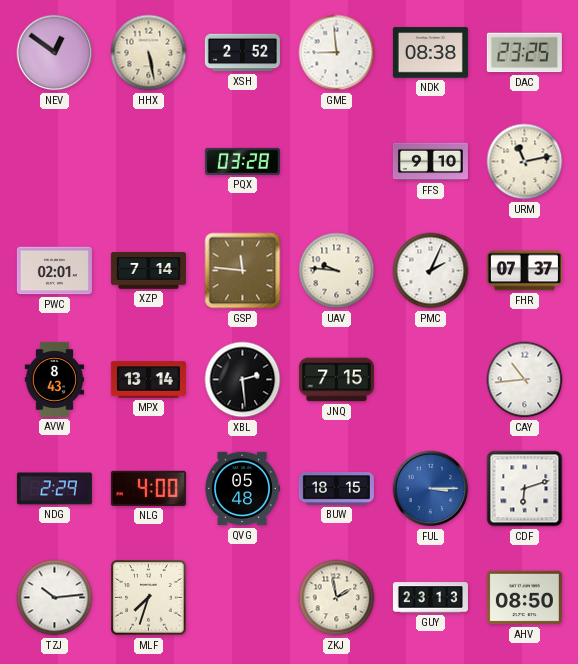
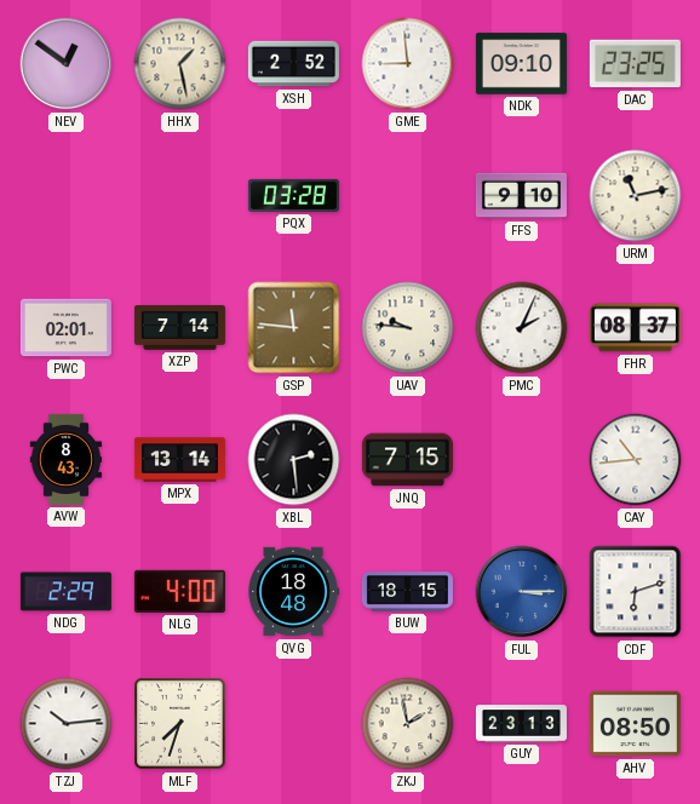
HHX: 5:28 -> 1:28
NDK: 08:38 -> 09:10
FHR: 07:37 -> 08:37
QVG: 05:48 -> 18:48
